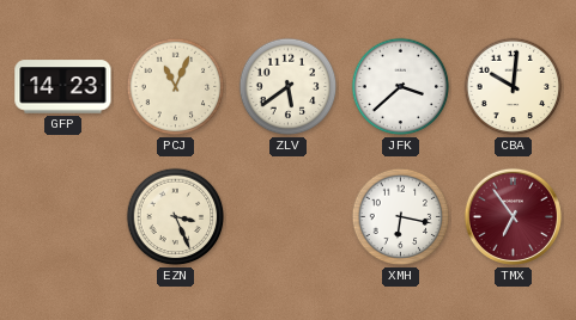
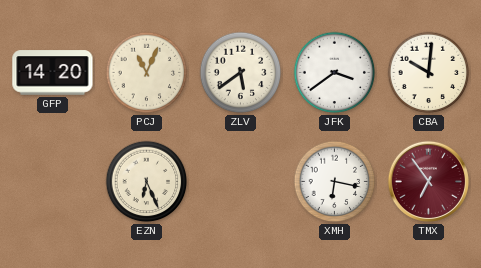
GFP: 14:23 -> 14:20
JFK: 3:38 -> 3:39
EZN: 3:26 -> 6:26
